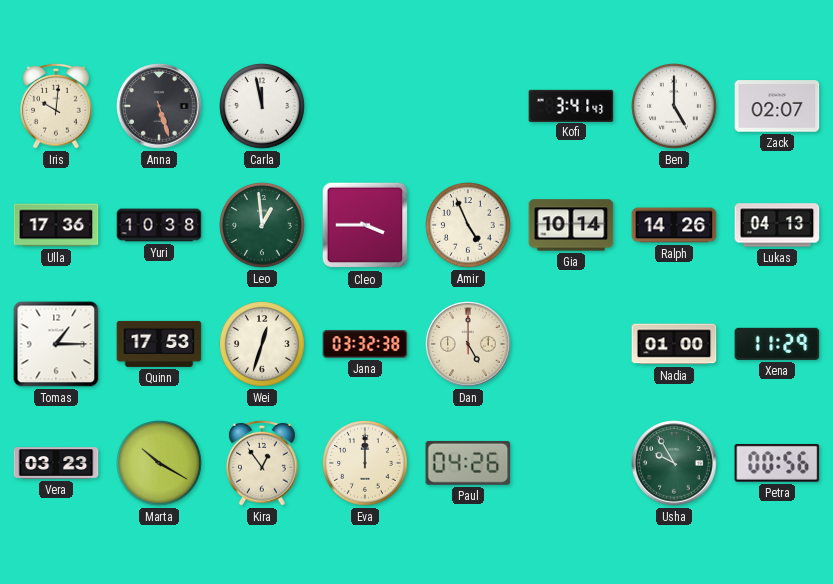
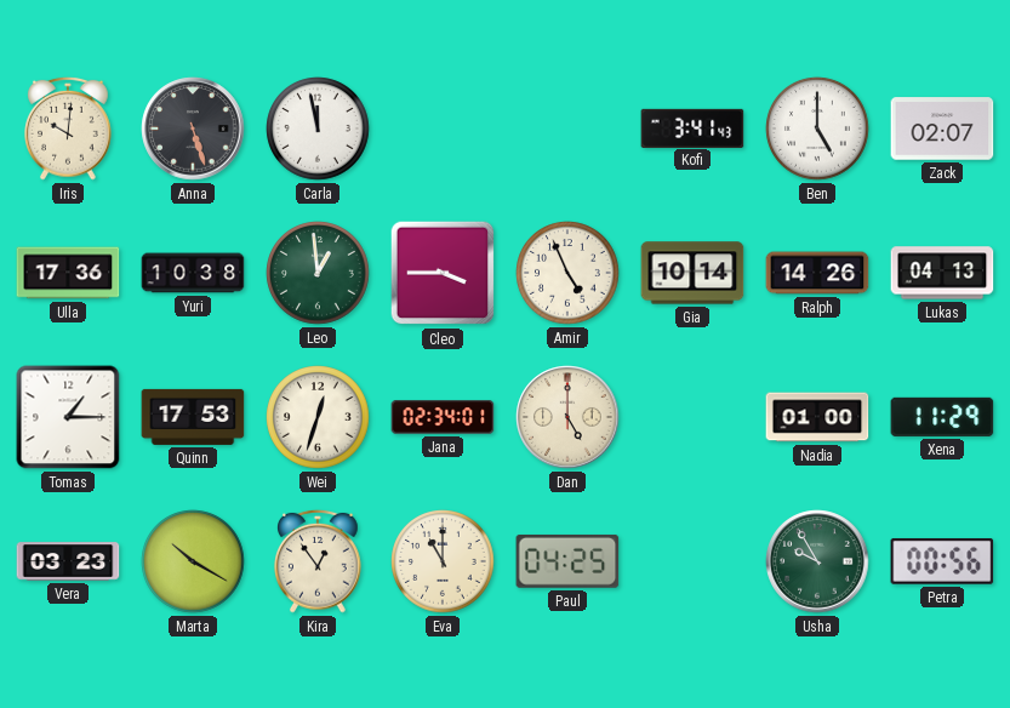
Jana: 03:32 -> 02:34
Eva: 12:00 -> 11:00
Paul: 04:26 -> 04:25
